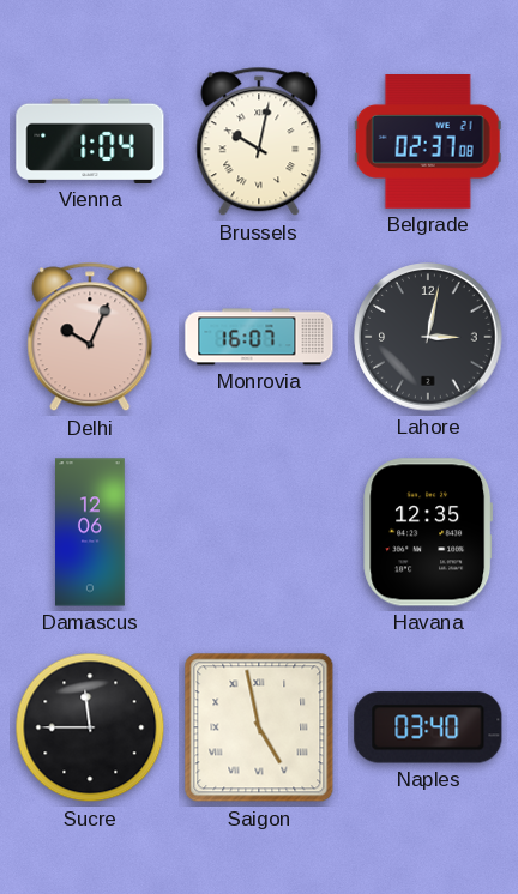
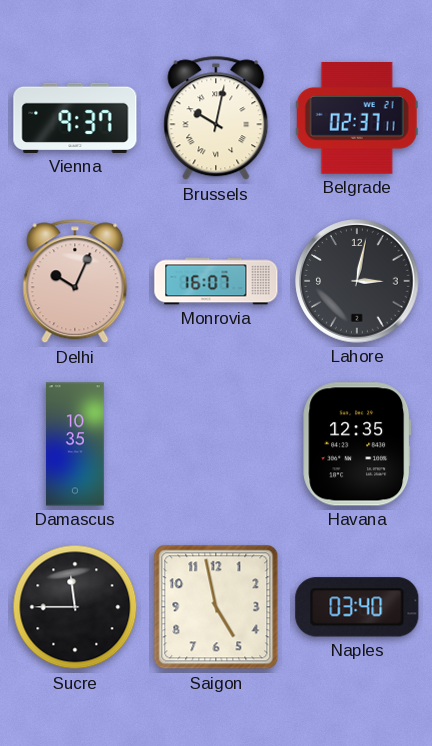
Vienna: 1:04 -> 9:37
Belgrade: 02:37:08 -> 02:37:11
Damascus: 12:06 -> 10:35
Saigon numerals: Roman -> Arabic
